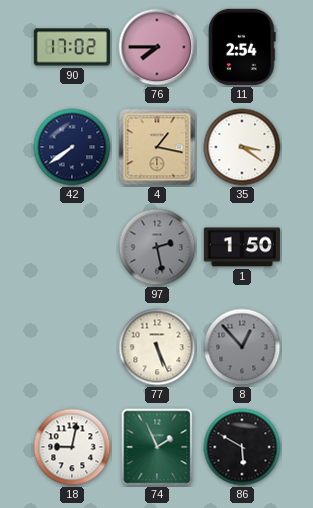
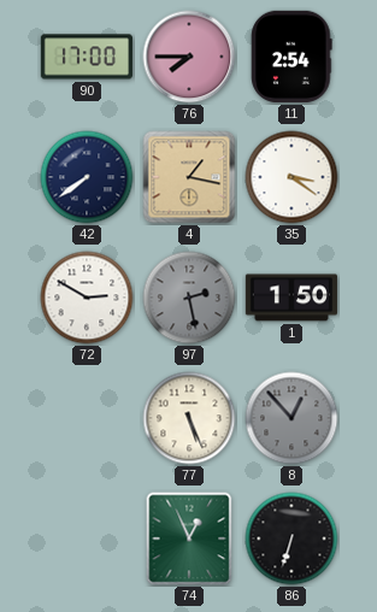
90: 17:02 -> 17:00
72: none -> 2:50
18: 9:02 -> none
74: 1:56 -> 12:56
86: 5:50 -> 6:33
